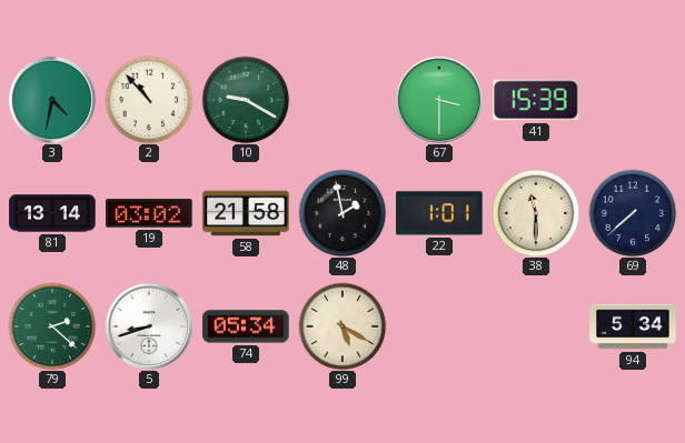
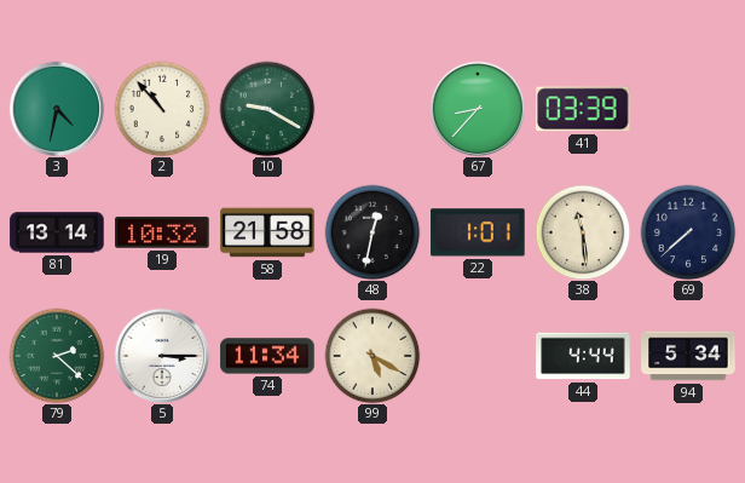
67: 3:30 -> 8:37
41: 15:39 -> 03:39
19: 03:02 -> 10:32
48: 1:58 -> 12:32
38: 11:30 -> 11:29
5: 8:42 -> 3:15
74: 05:34 -> 11:34
44: none -> 4:44
